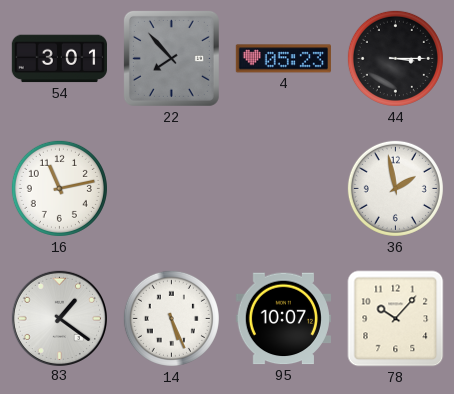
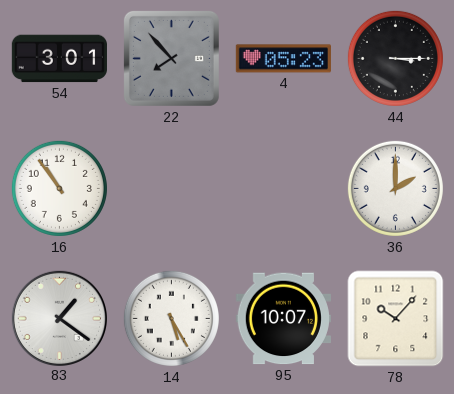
16: 11:13 -> 10:54
36: 1:58 -> 2:00
14: 5:26 -> 5:25
